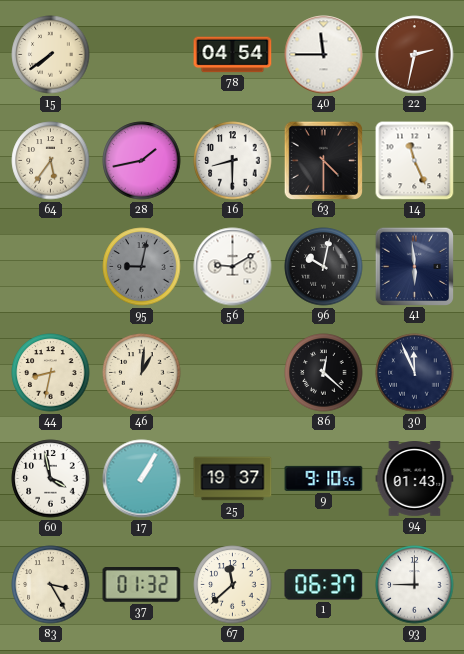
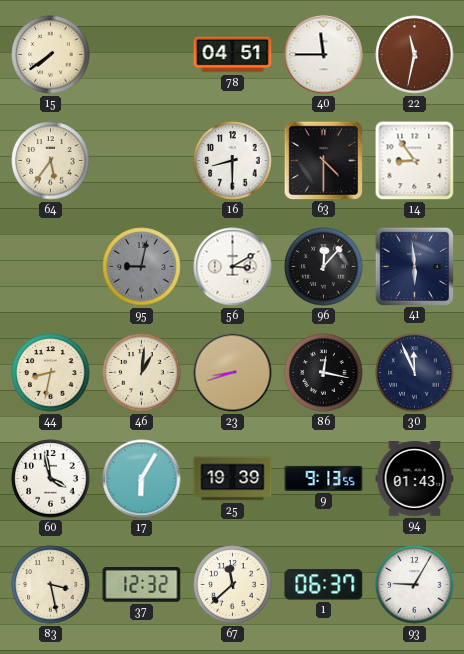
78: 04:54 -> 04:51
22: 2:32 -> 11:32
28: 1:43 -> none
14: 11:26 -> 8:54
56: 9:10 -> 3:10
96: 10:02 -> 12:07
23: none -> 8:42
86: 12:22 -> 12:17
17: 1:05 -> 6:05
25: 19:37 -> 19:39
9: 9:10 -> 9:13
83: 3:25 -> 3:28
37: 01:32 -> 12:32
93: 9:00 -> 9:05
